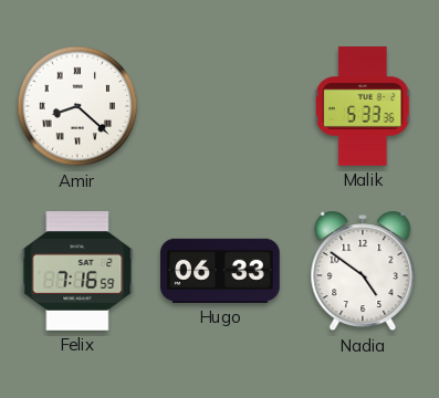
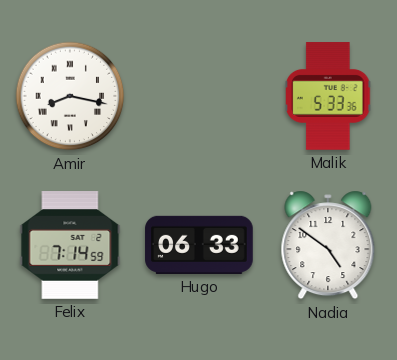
Amir: 8:22 -> 8:17
Felix: 7:16 -> 7:14
